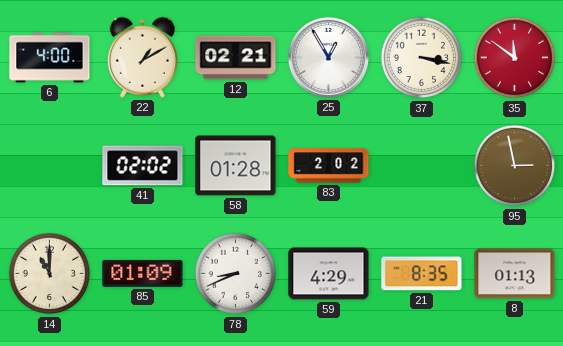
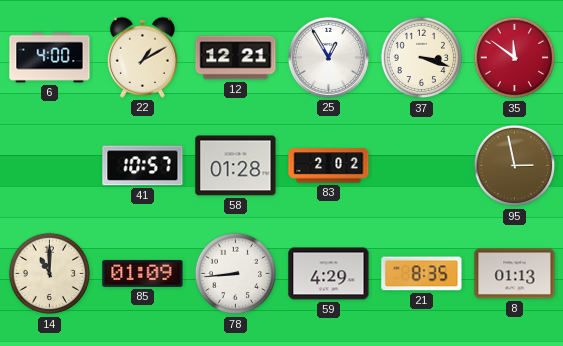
12: 02:21 -> 12:21
37: 3:17 -> 3:18
41: 02:02 -> 10:57
78: 8:41 -> 8:44
